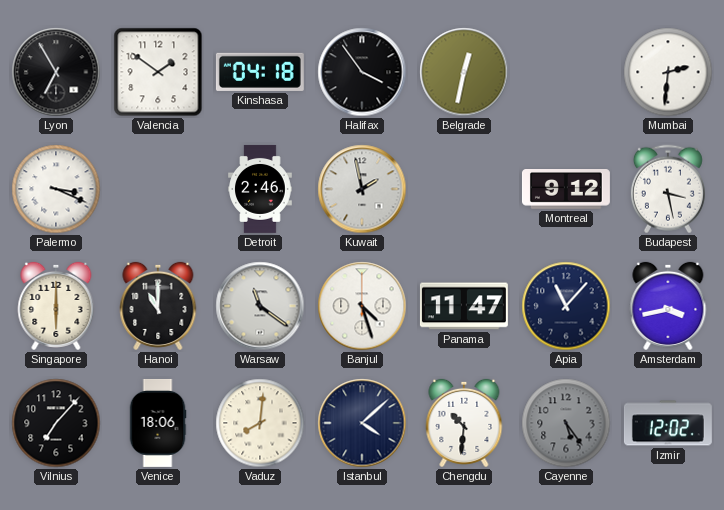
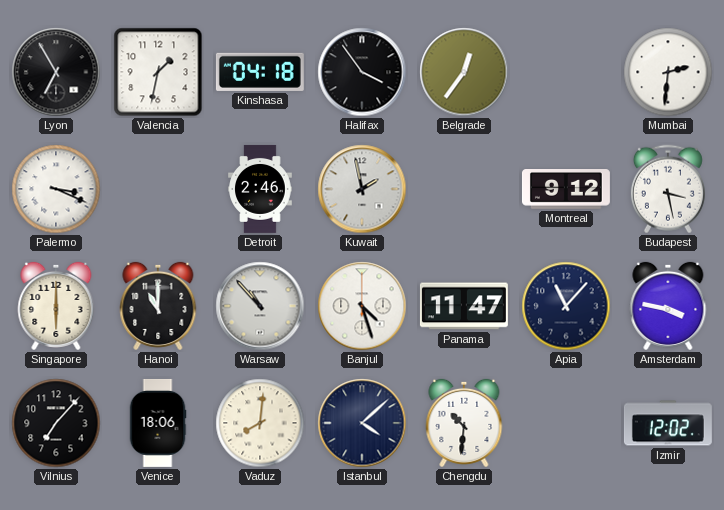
Valencia: 1:51 -> 1:32
Belgrade: 12:32 -> 12:36
Warsaw: 11:21 -> 10:53
Amsterdam: 3:43 -> 3:47
Cayenne: 5:24 -> none
